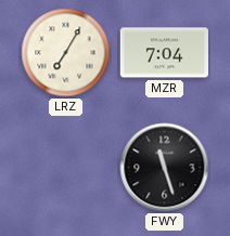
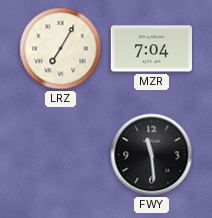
FWY: 11:27 -> 11:29
